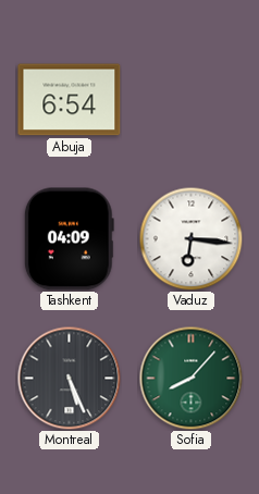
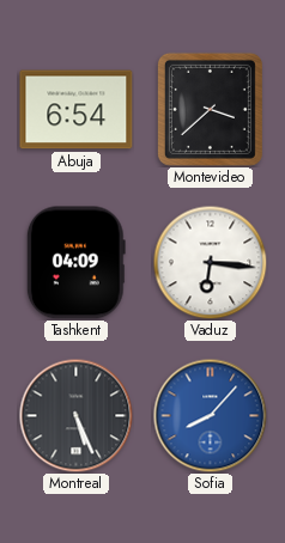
Montevideo: none -> 3:38
Sofia dial: green -> blue
